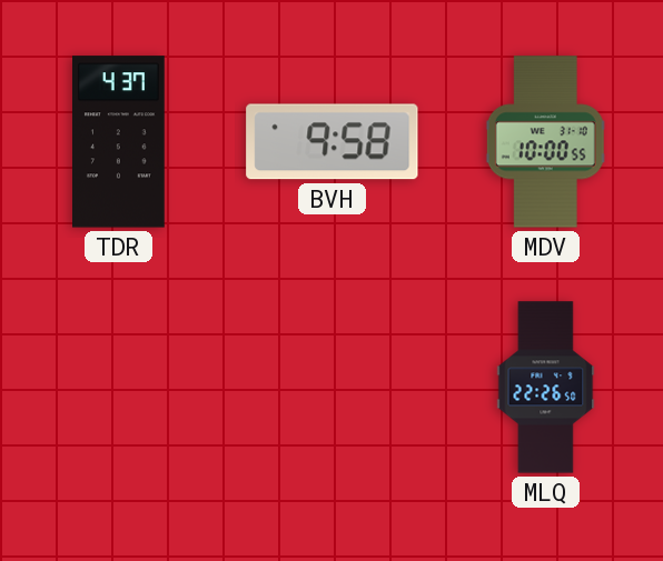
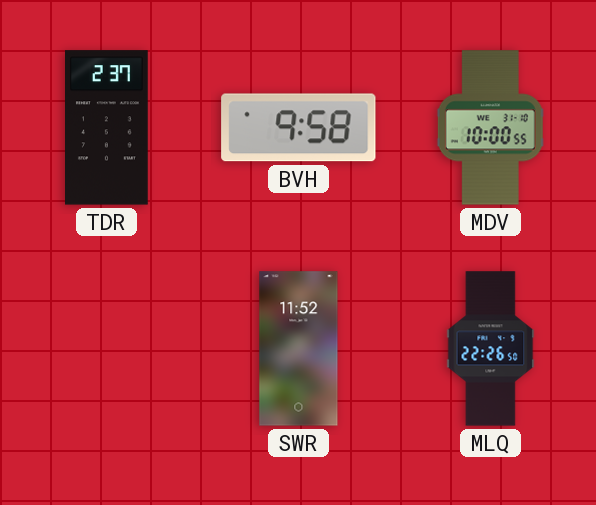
TDR: 4:37 -> 2:37
SWR: none -> 11:52
